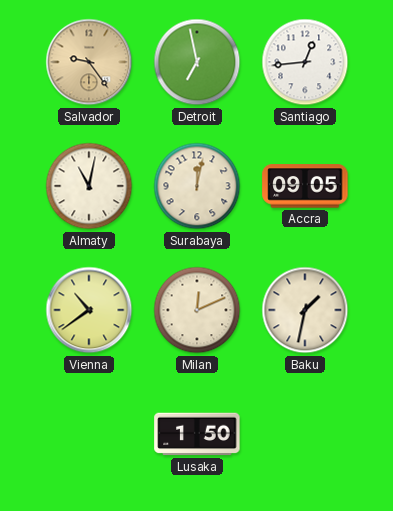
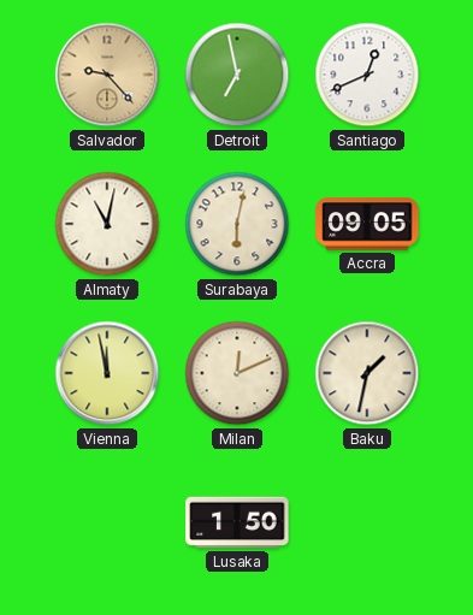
Salvador: 9:24 -> 9:23
Santiago: 12:44 -> 12:41
Surabaya: 12:02 -> 6:02
Vienna: 10:39 -> 11:58
